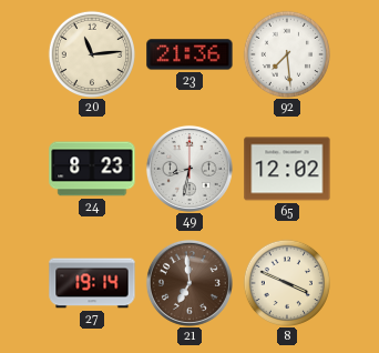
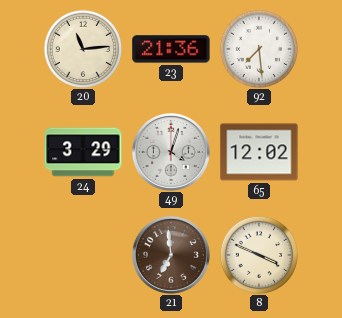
24: 8:23 -> 3:29
49: 8:32 -> 4:03
27: 19:14 -> none
